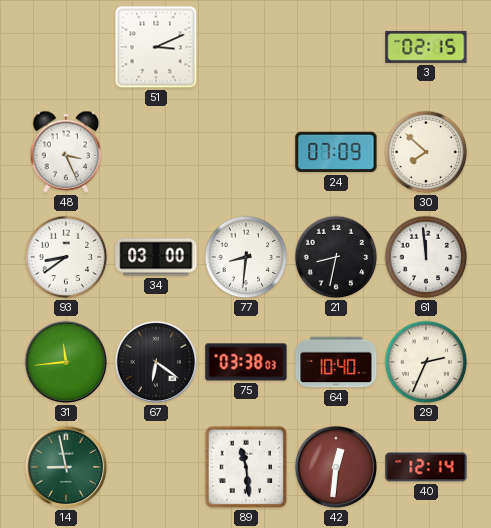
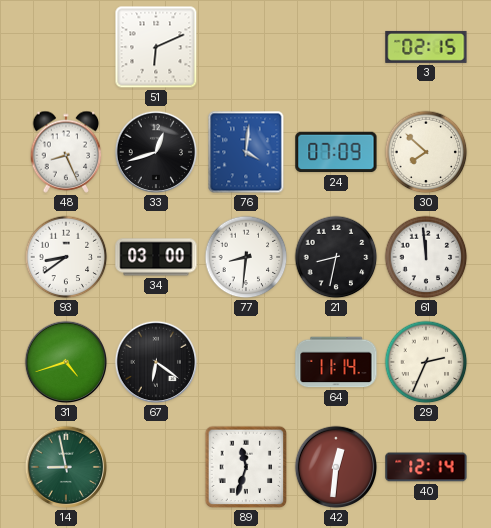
51: 3:11 -> 6:11
48: 3:26 -> 8:26
33: none -> 12:42
76: none -> 4:01
31: 11:44 -> 4:42
75: 03:38 -> none
64: 10:40 -> 11:14
89: 11:29 -> 11:33
